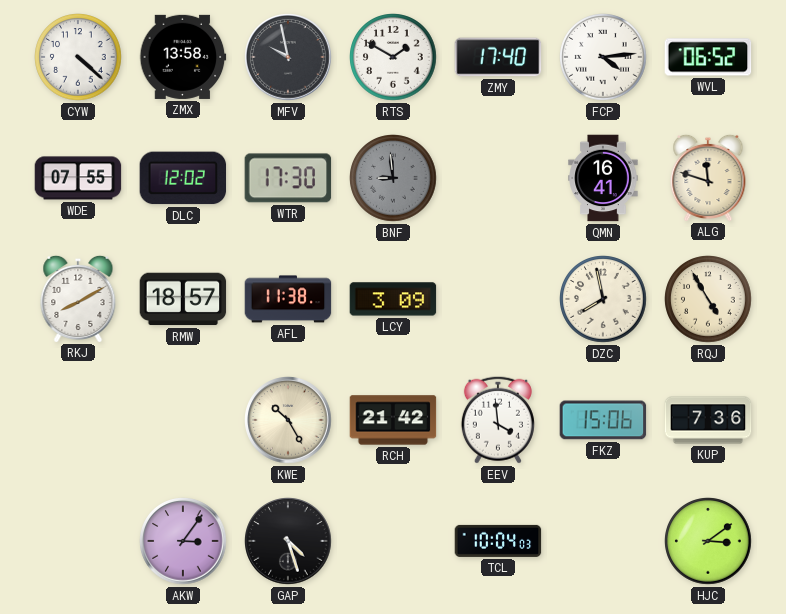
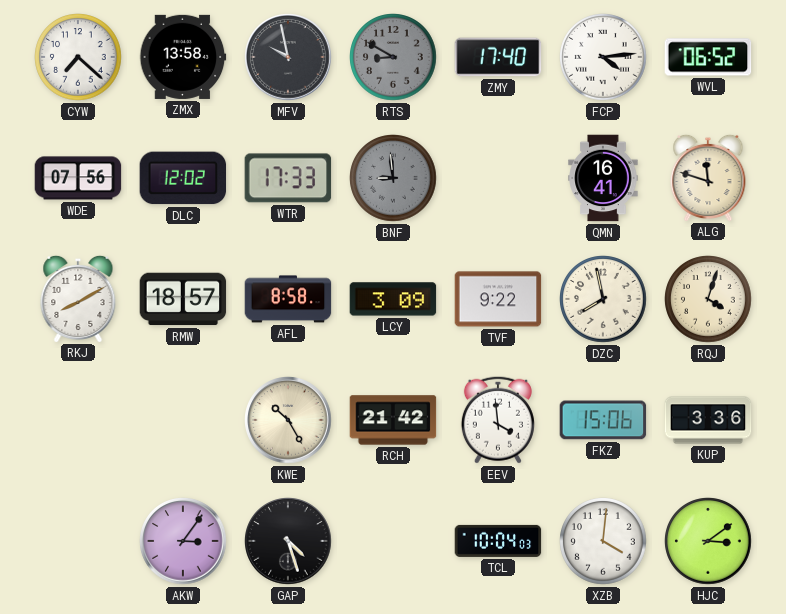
CYW: 4:22 -> 7:22
RTS: 1:50 -> 8:50
RTS dial: white -> grey
WDE: 07:55 -> 07:56
WTR: 17:30 -> 17:33
AFL: 11:38 -> 8:58
TVF: none -> 9:22
RQJ: 4:55 -> 4:03
KUP: 7:36 -> 3:36
XZB: none -> 4:01
